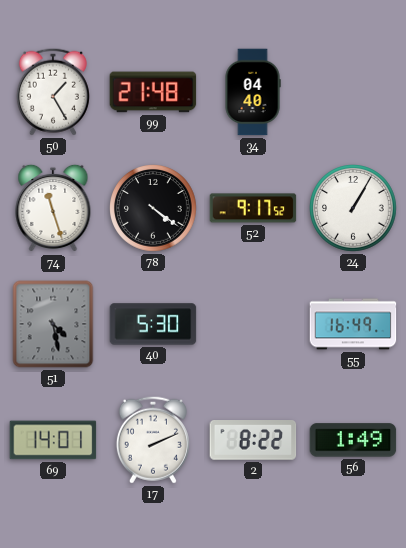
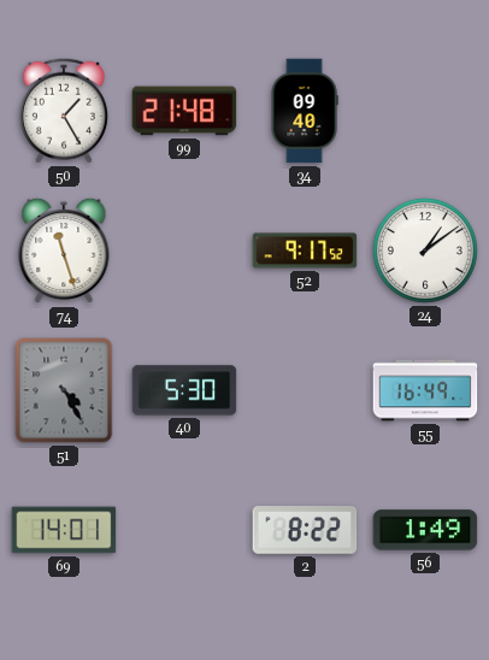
34: 04:40 -> 09:40
78: 4:21 -> none
24: 1:05 -> 1:09
51: 4:28 -> 4:25
17: 2:11 -> none
